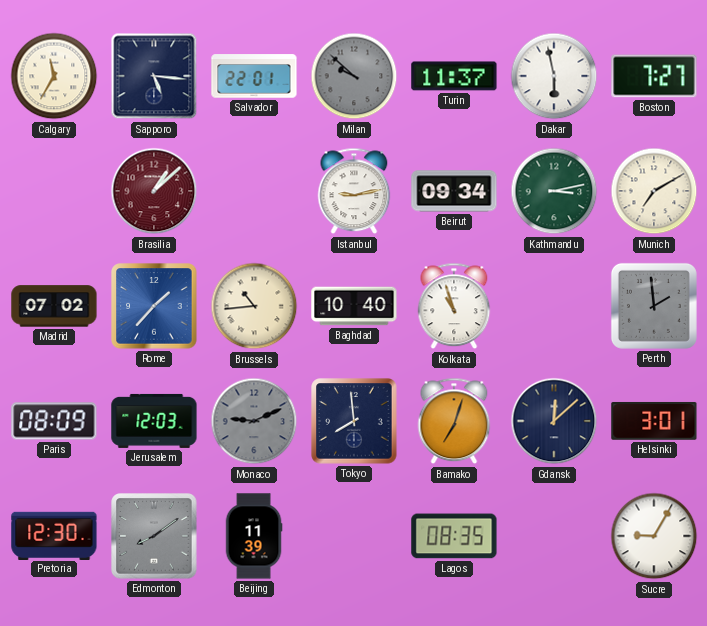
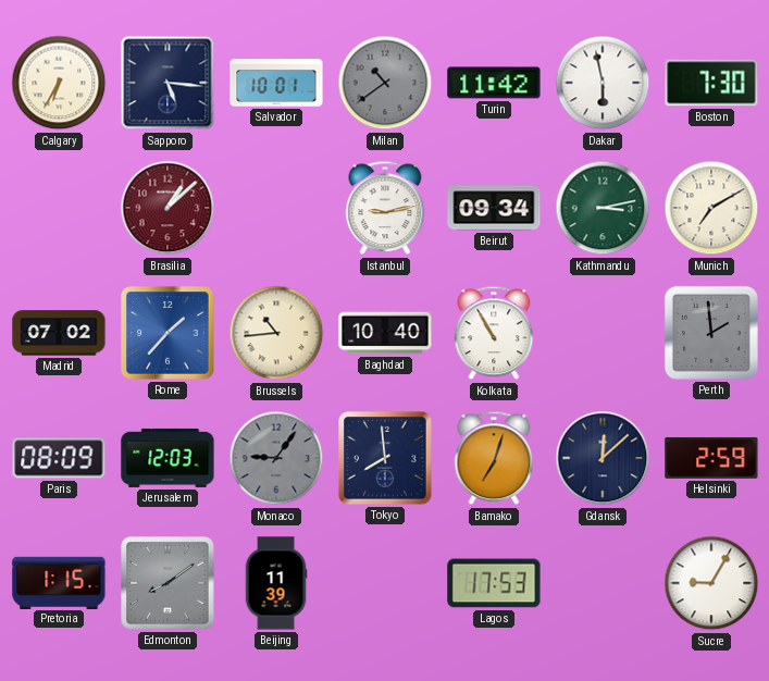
Calgary: 11:35 -> 6:35
Salvador: 22:01 -> 10:01
Milan: 9:52 -> 10:39
Turin: 11:37 -> 11:42
Boston: 7:27 -> 7:30
Kolkata: 10:57 -> 10:55
Monaco: 9:11 -> 9:06
Helsinki: 3:01 -> 2:59
Pretoria: 12:30 -> 1:15
Lagos: 08:35 -> 17:53
